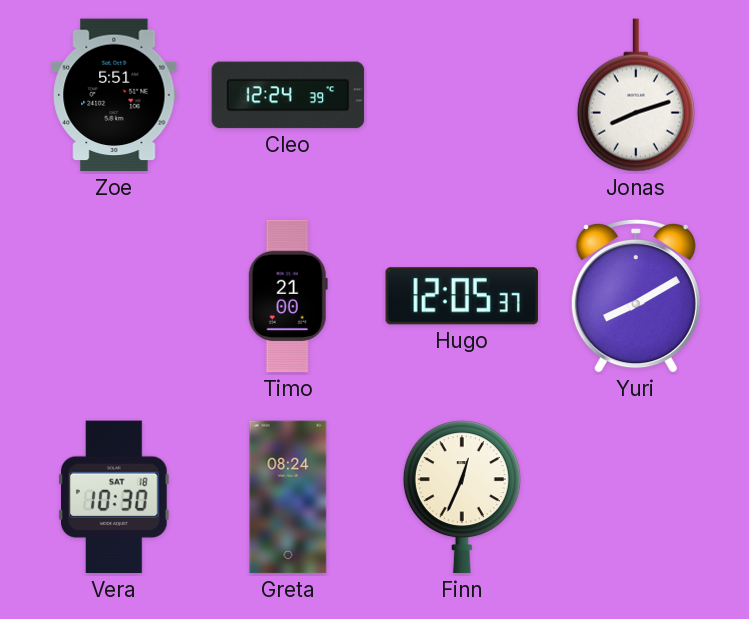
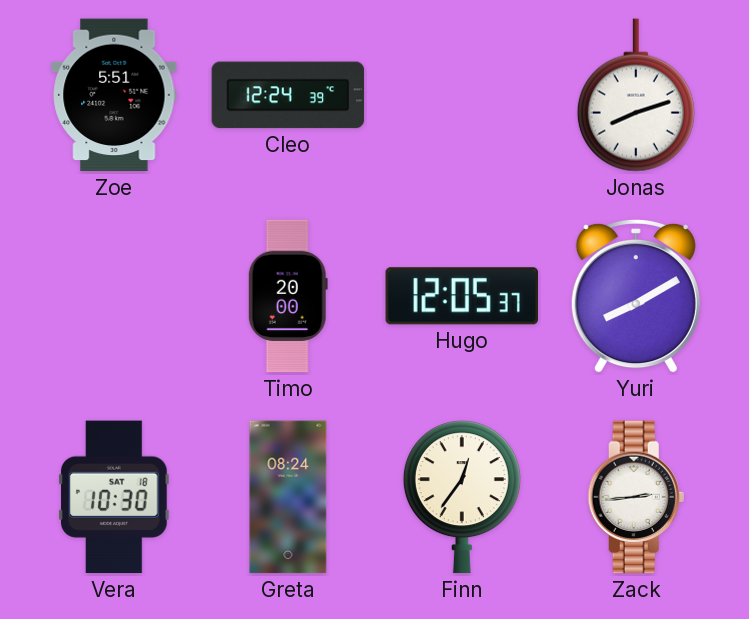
Timo: 21:00 -> 20:00
Finn: 12:34 -> 12:36
Zack: none -> 2:44
